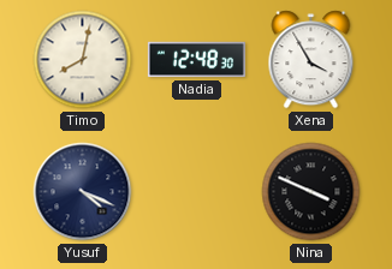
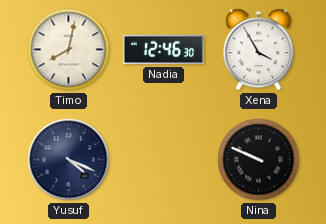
Nadia: 12:48 -> 12:46
Nina: 3:49 -> 9:49
